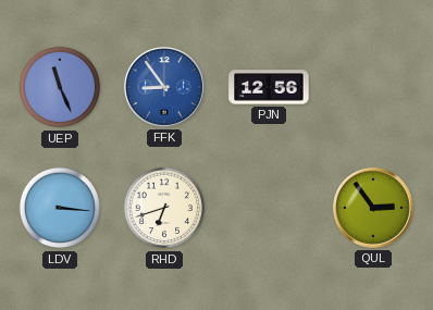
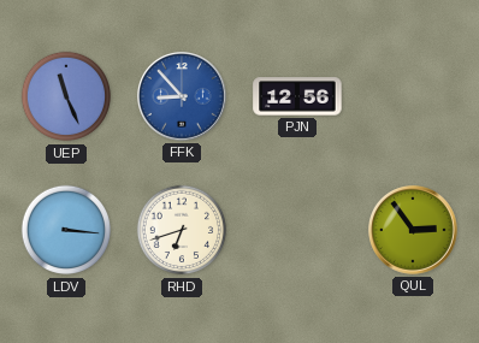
FFK: 8:54 -> 8:53
